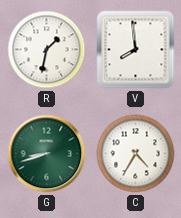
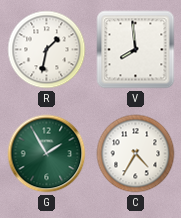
G: 8:42 -> 1:55
